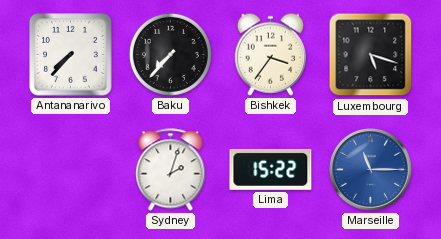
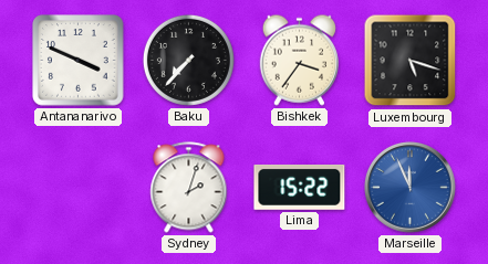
Antananarivo: 7:37 -> 3:49
Marseille: 11:15 -> 11:56
